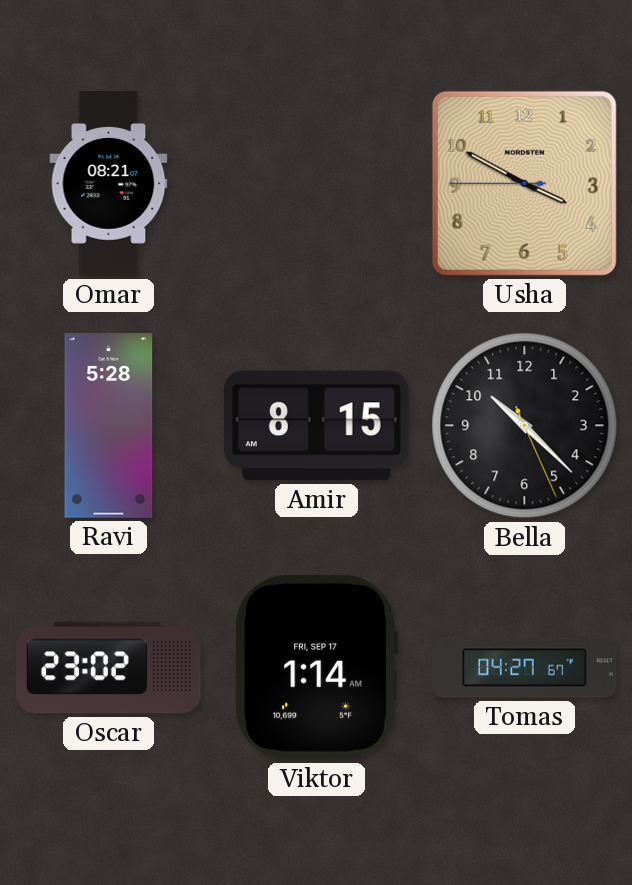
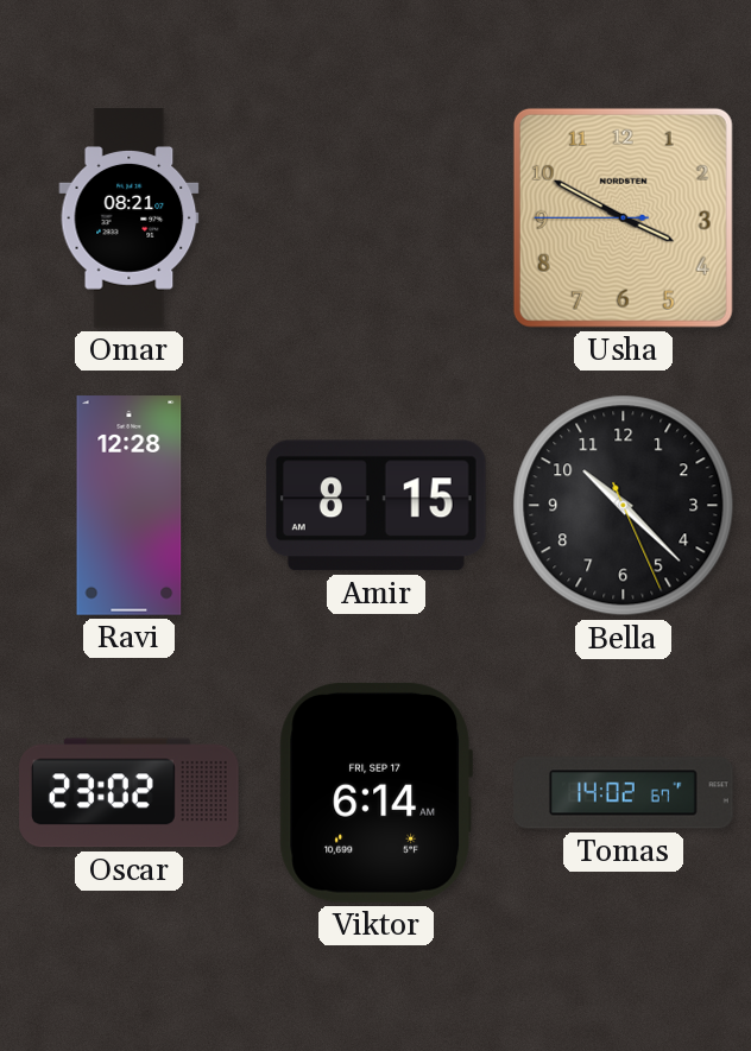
Ravi: 5:28 -> 12:28
Viktor: 1:14 -> 6:14
Tomas: 04:27 -> 14:02
